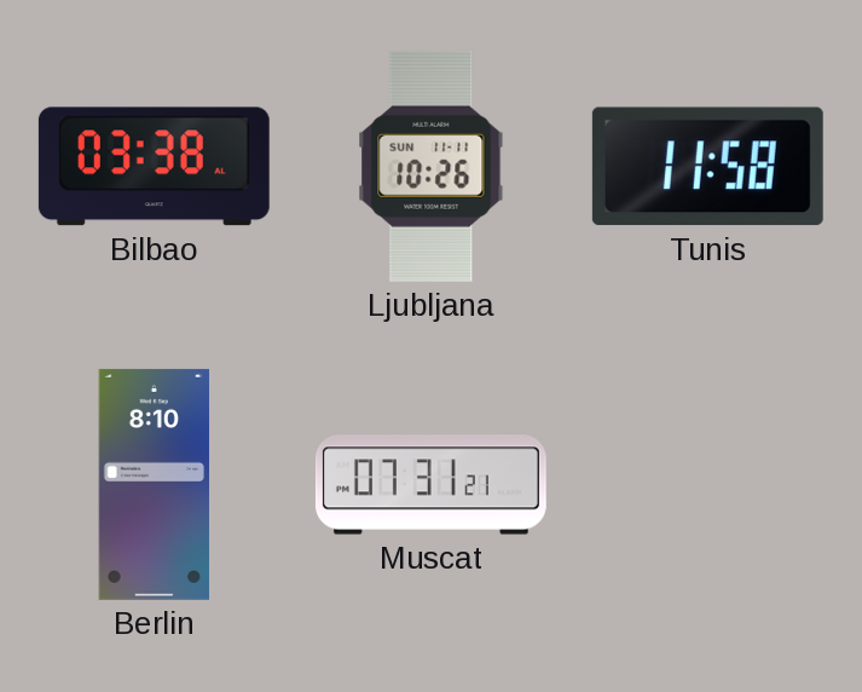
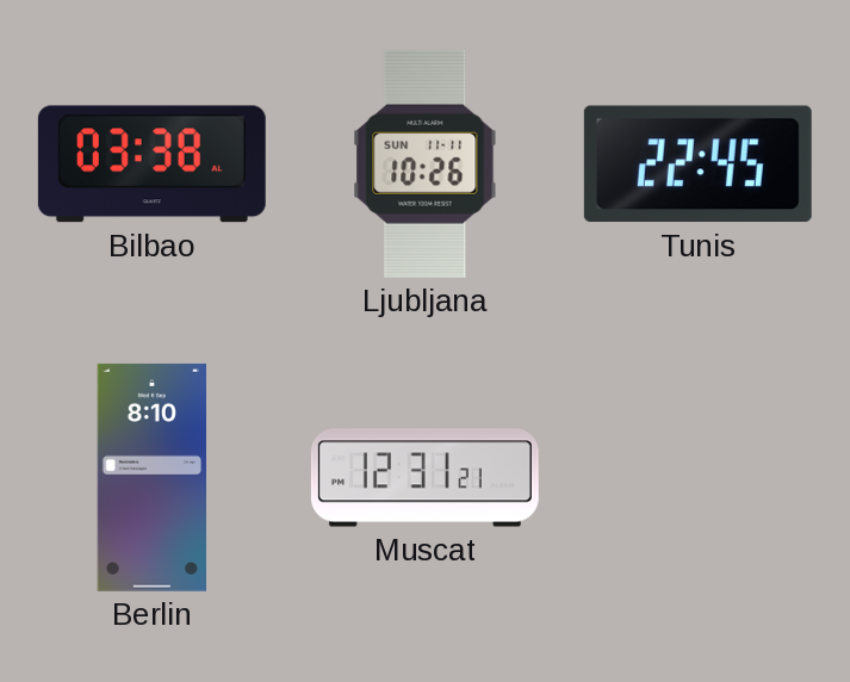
Tunis: 11:58 -> 22:45
Muscat: 07:31 -> 12:31
